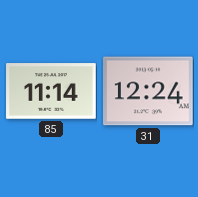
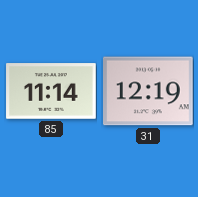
31: 12:24 -> 12:19
